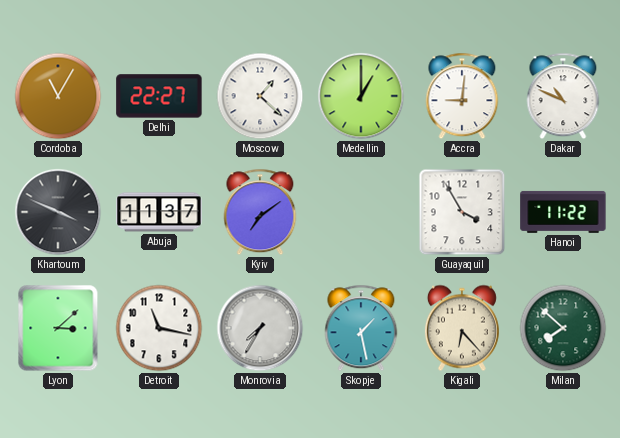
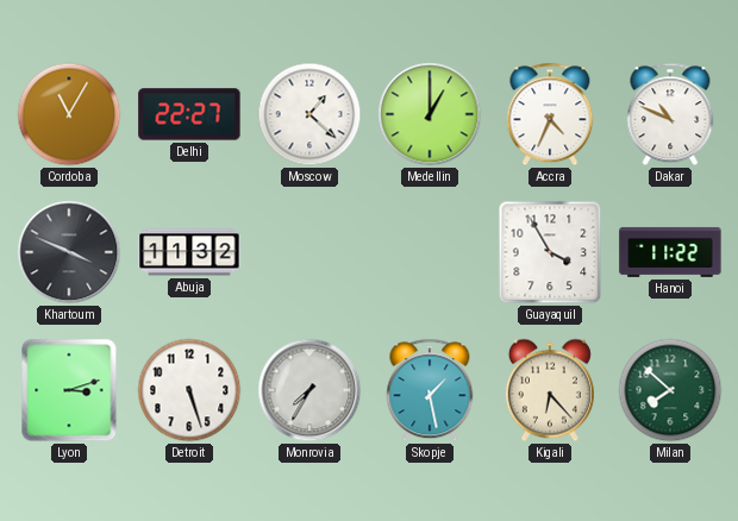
Accra: 9:01 -> 4:34
Abuja: 11:37 -> 11:32
Kyiv: 7:09 -> none
Lyon: 3:08 -> 3:12
Detroit: 11:17 -> 5:27
